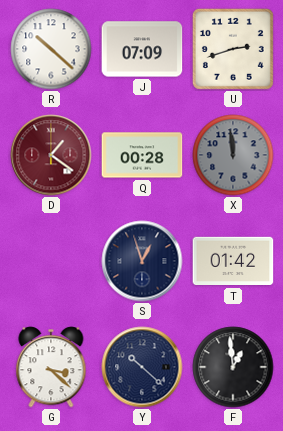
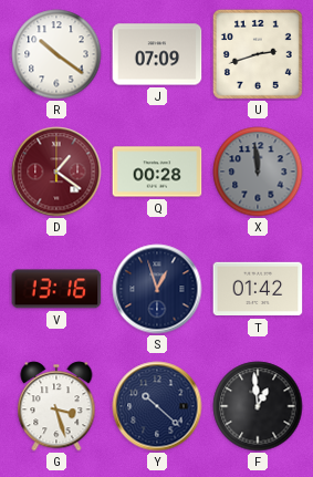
R: 10:22 -> 10:21
V: none -> 13:16
G: 3:22 -> 3:27
